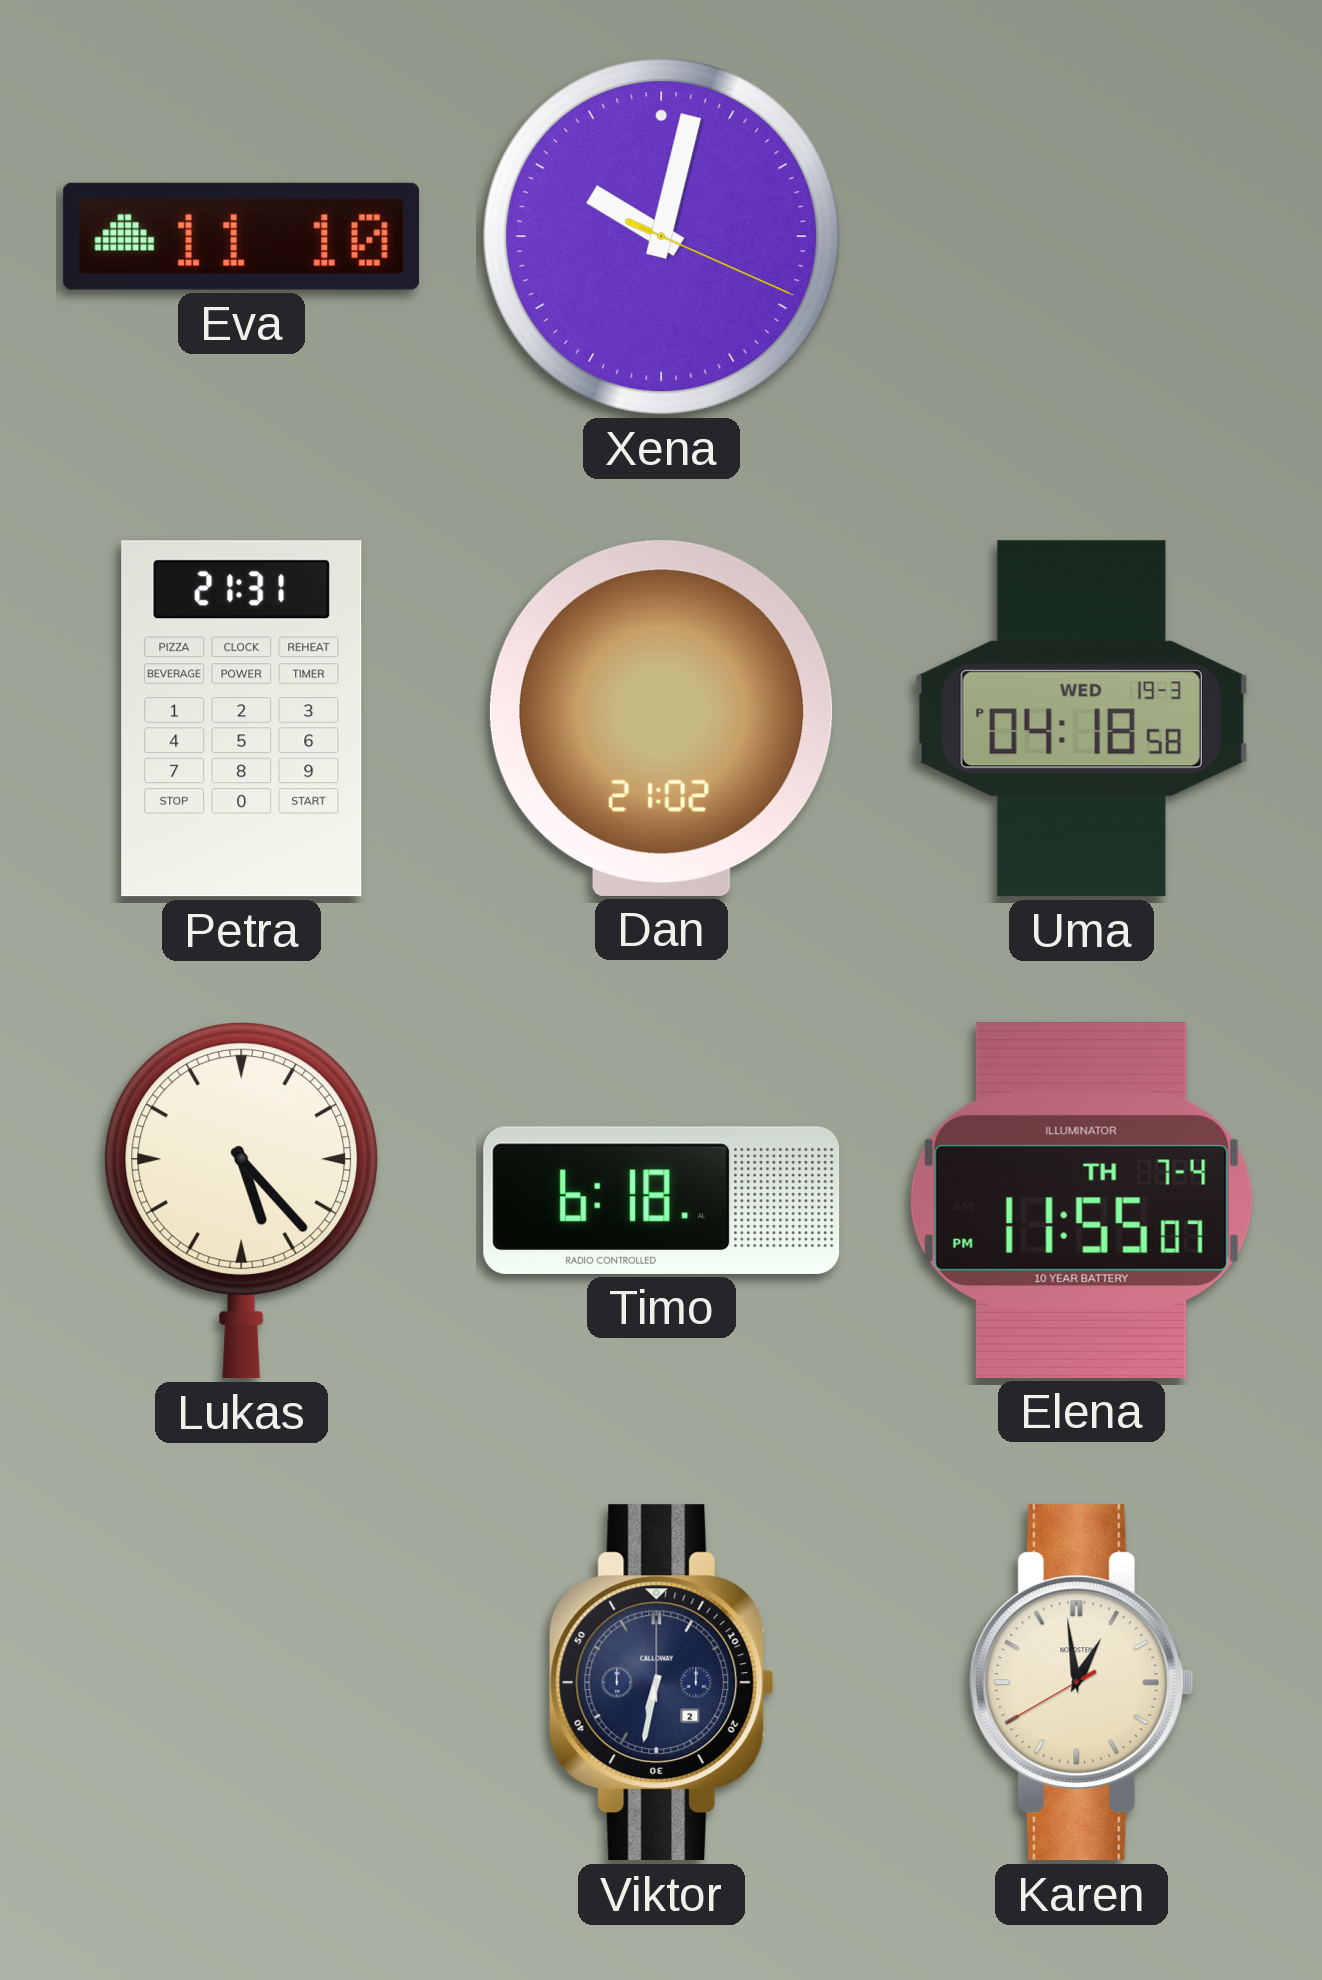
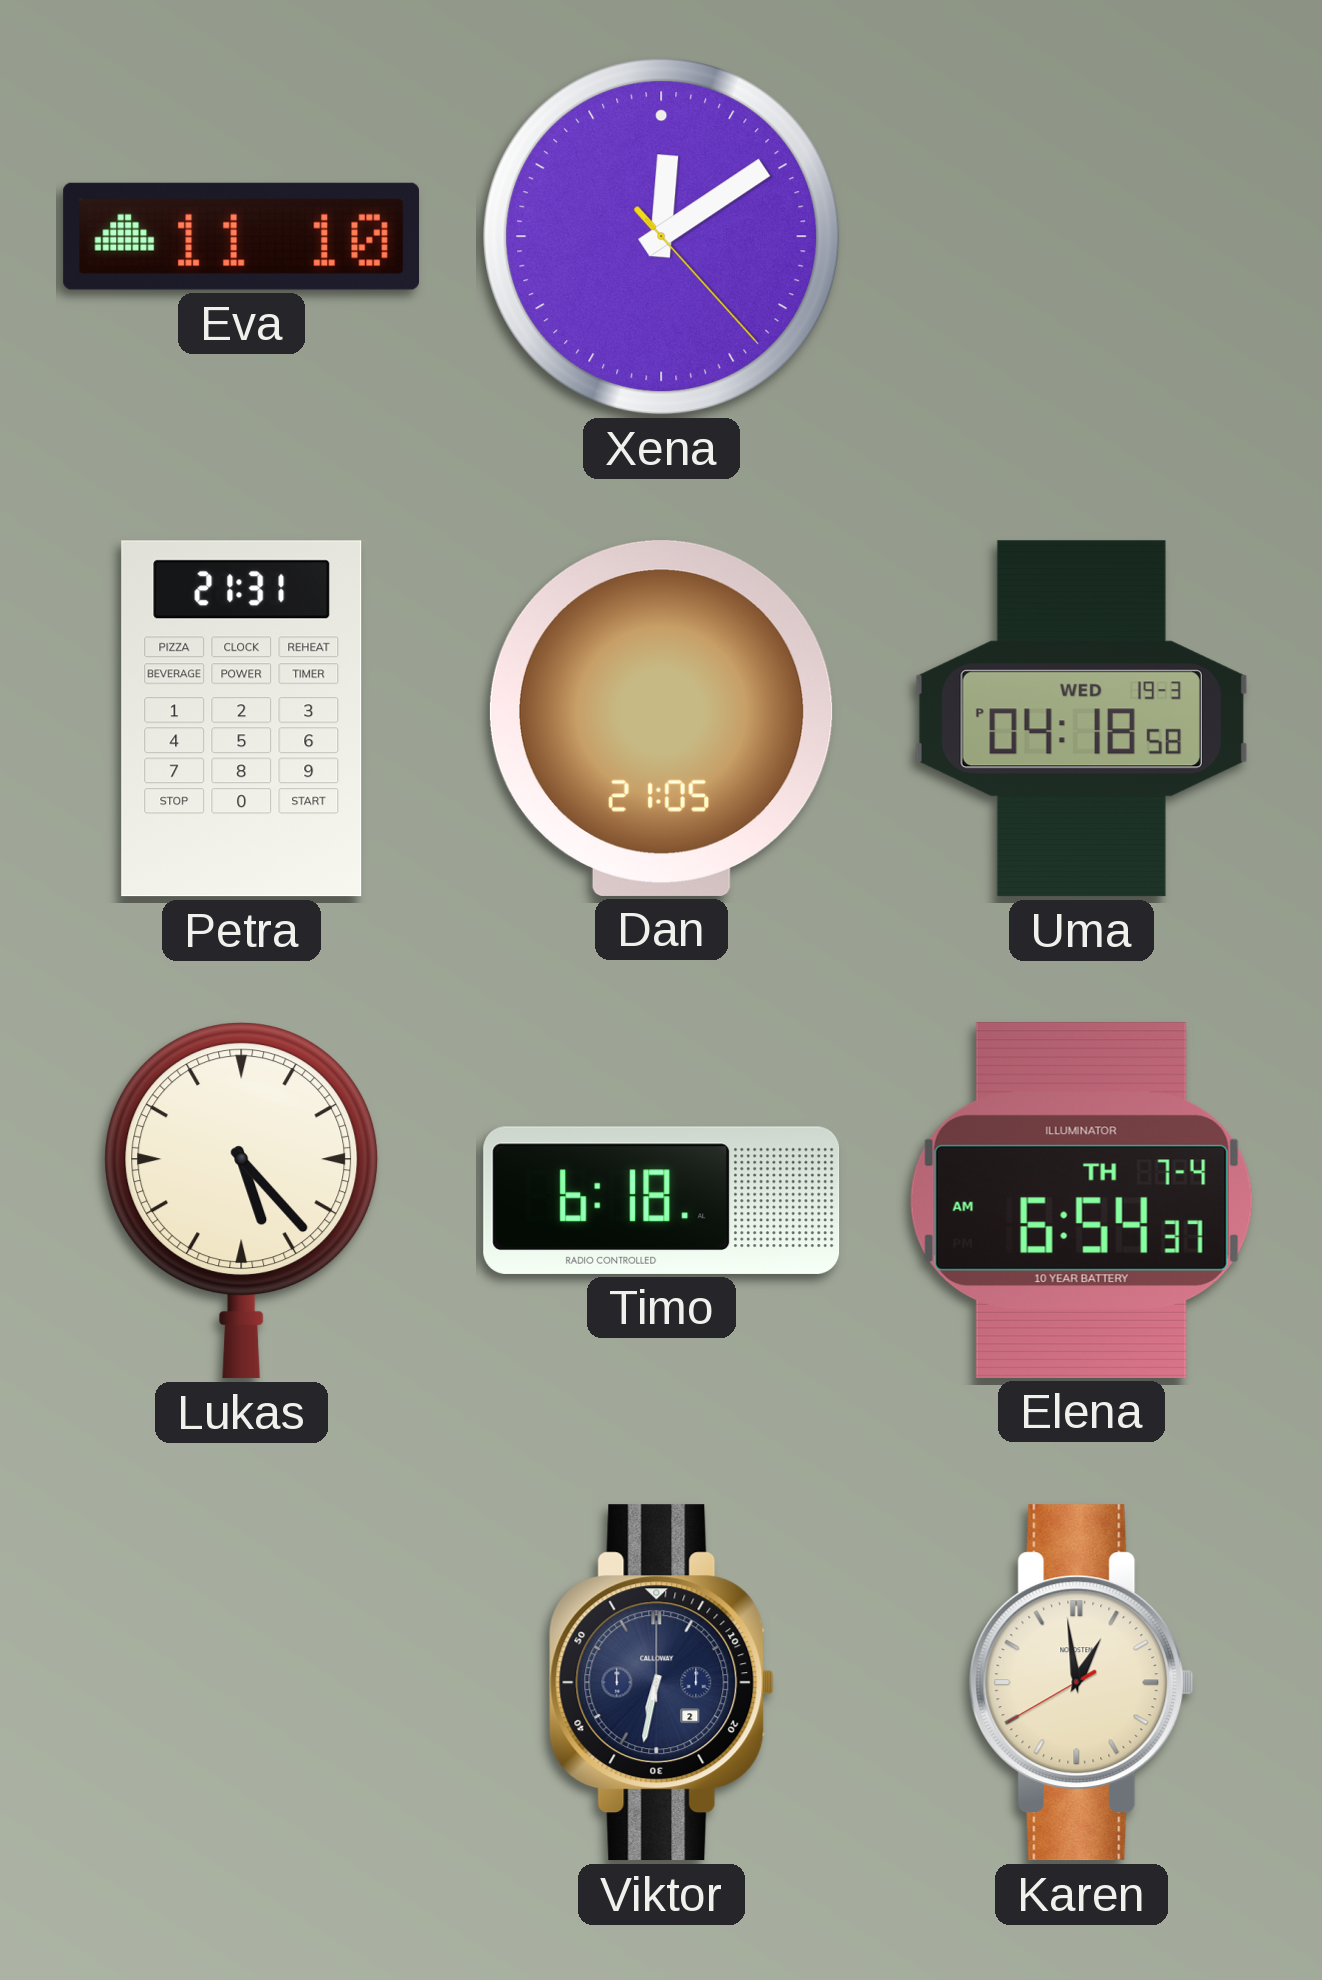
Xena: 10:02 -> 12:09
Dan: 21:02 -> 21:05
Elena: 11:55 -> 6:54
